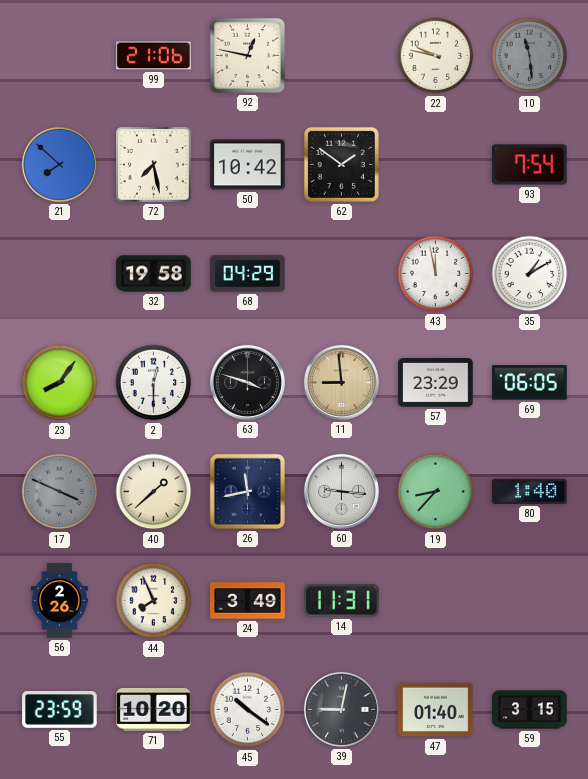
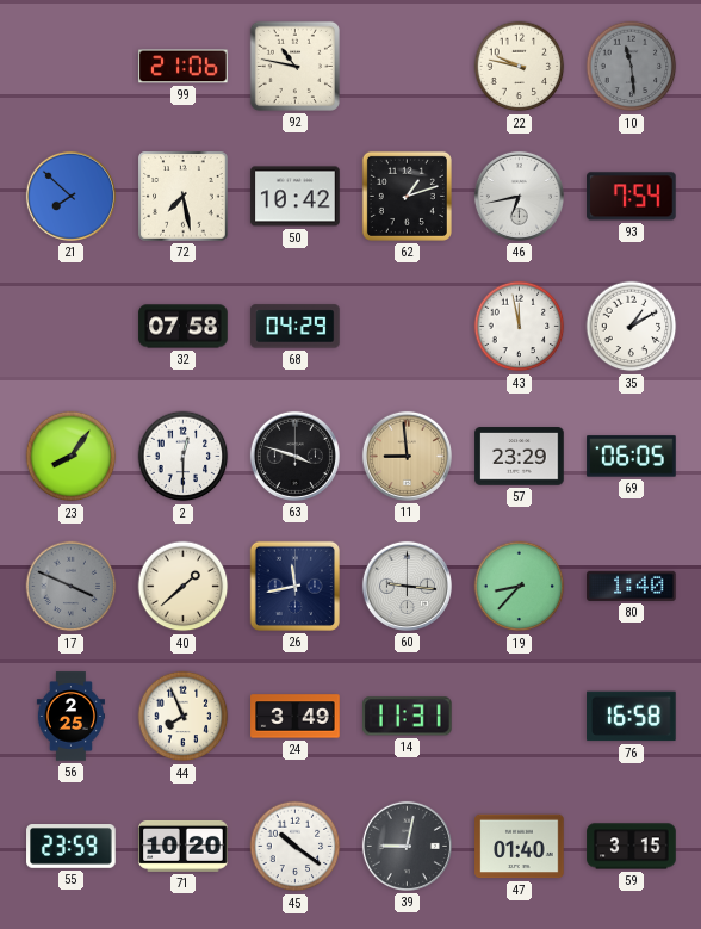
92: 12:47 -> 10:47
62: 1:51 -> 1:12
46: none -> 6:43
32: 19:58 -> 07:58
56: 2:26 -> 2:25
76: none -> 16:58
